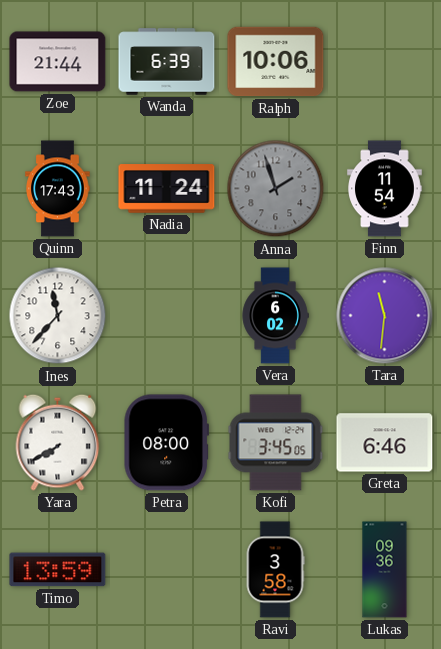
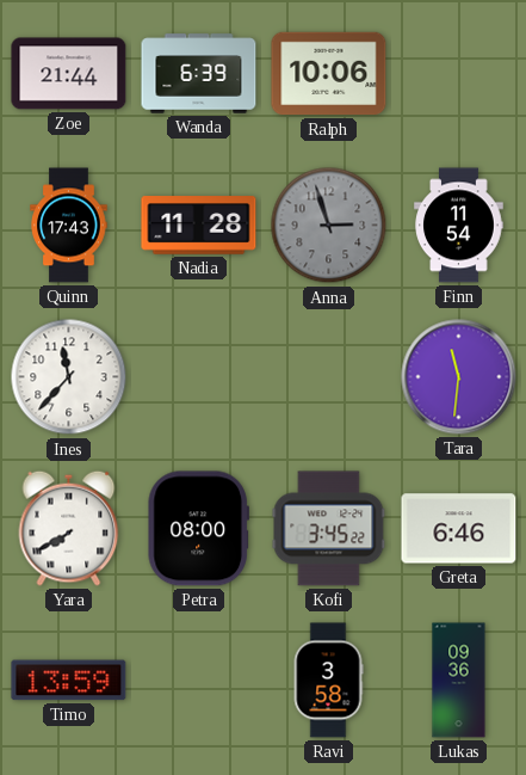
Nadia: 11:24 -> 11:28
Anna: 1:57 -> 2:57
Vera: 6:02 -> none
Kofi: 3:45:05 -> 3:45:22
